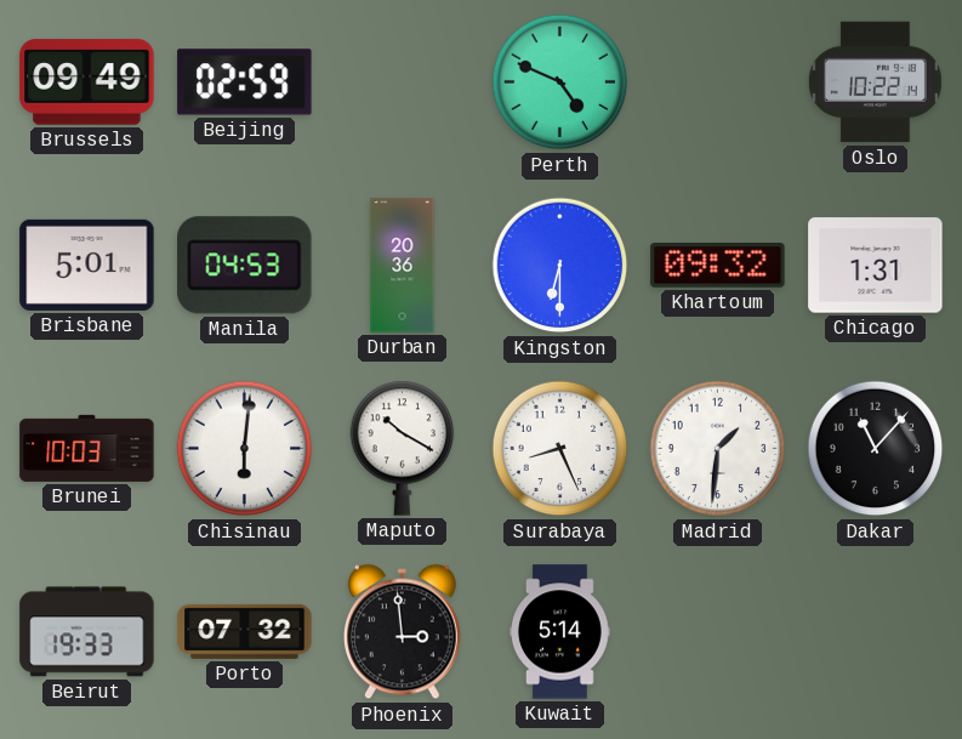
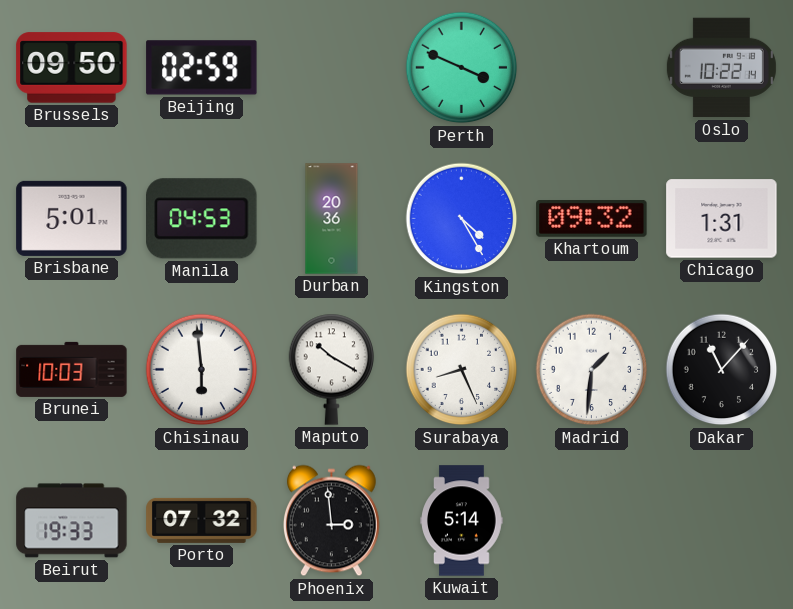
Brussels: 09:49 -> 09:50
Perth: 4:49 -> 3:49
Kingston: 6:30 -> 4:25
Chisinau: 6:01 -> 5:59
